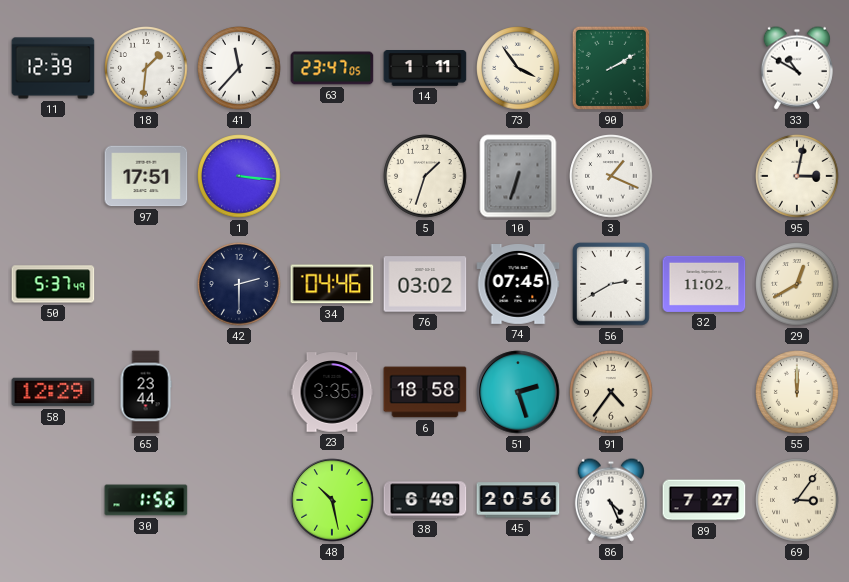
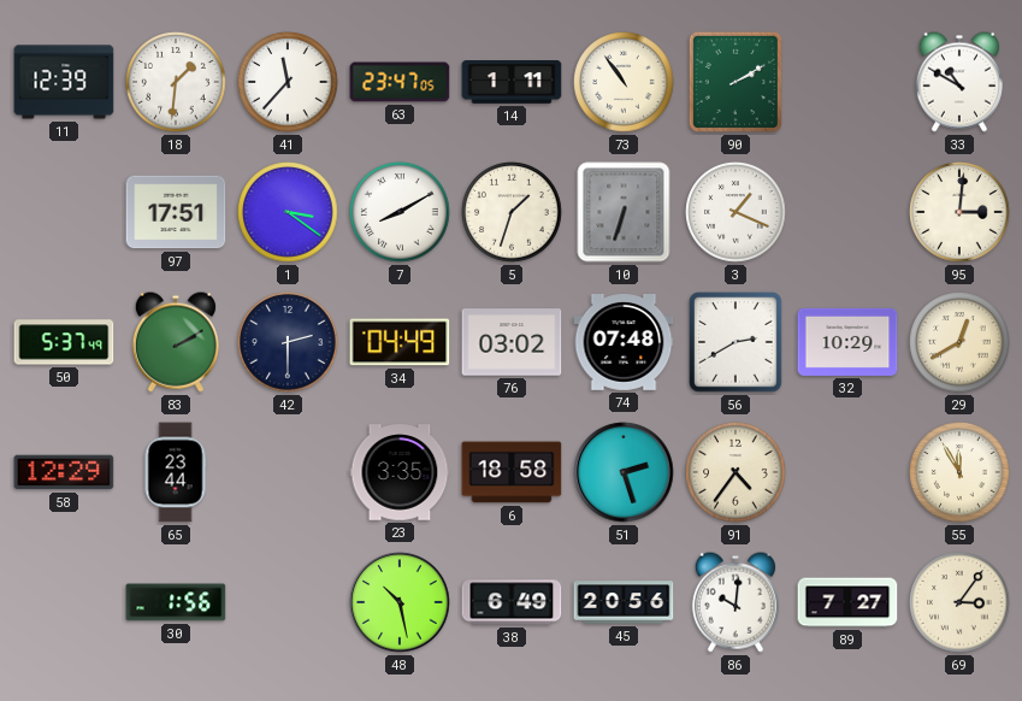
73: 3:54 -> 10:54
1: 3:16 -> 3:21
7: none -> 8:10
95: 3:02 -> 3:01
83: none -> 2:10
34: 04:46 -> 04:49
74: 07:45 -> 07:48
32: 11:02 -> 10:29
55: 12:00 -> 11:55
86: 4:26 -> 10:01
